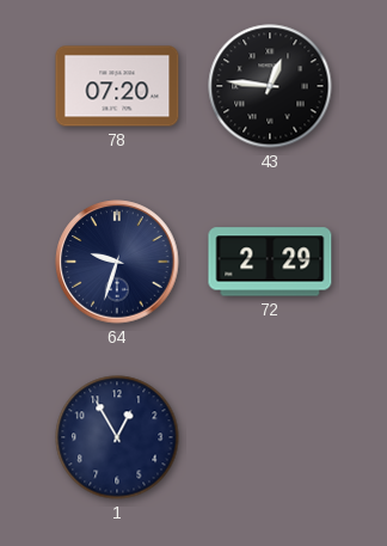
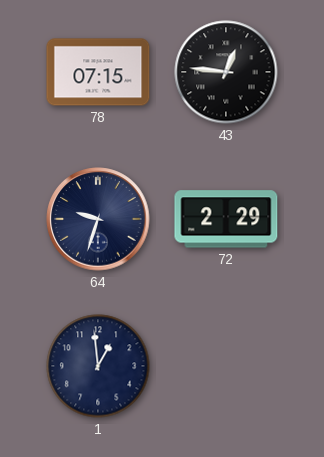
78: 07:20 -> 07:15
1: 12:55 -> 12:59
